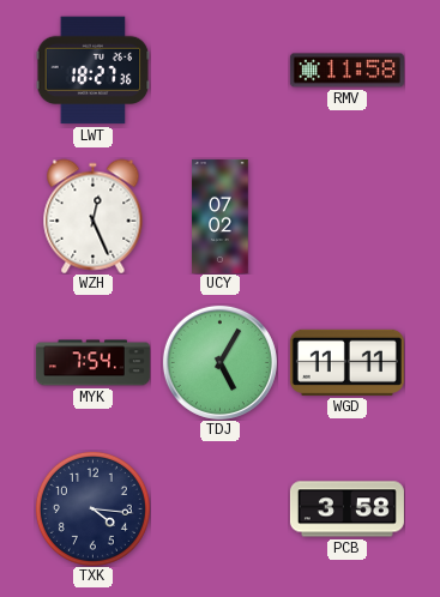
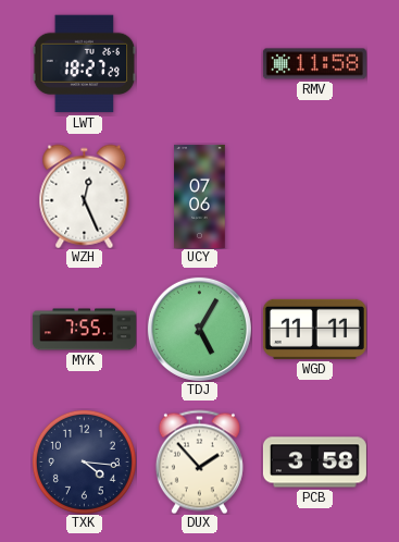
LWT: 18:27:36 -> 18:27:29
UCY: 07:02 -> 07:06
MYK: 7:54 -> 7:55
DUX: none -> 1:53
